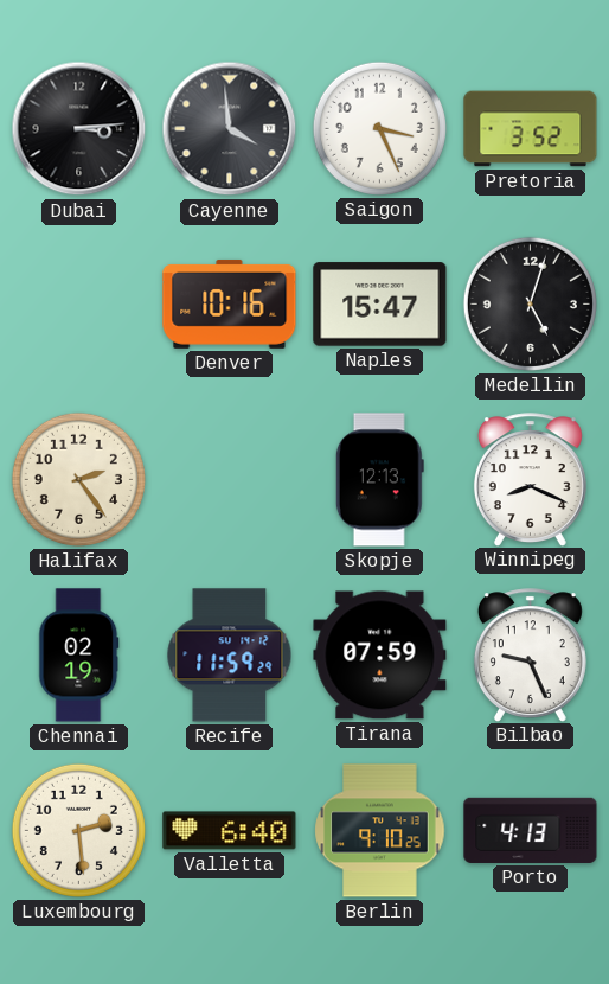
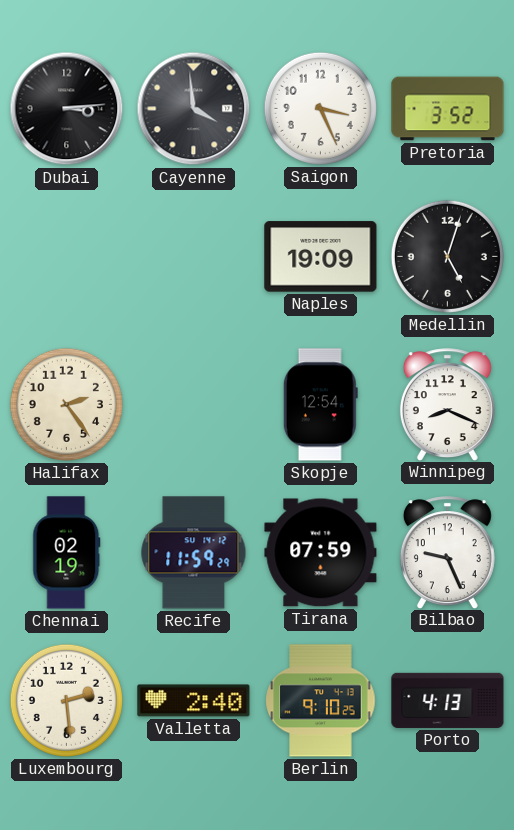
Denver: 10:16 -> none
Naples: 15:47 -> 19:09
Skopje: 12:13 -> 12:54
Valletta: 6:40 -> 2:40
